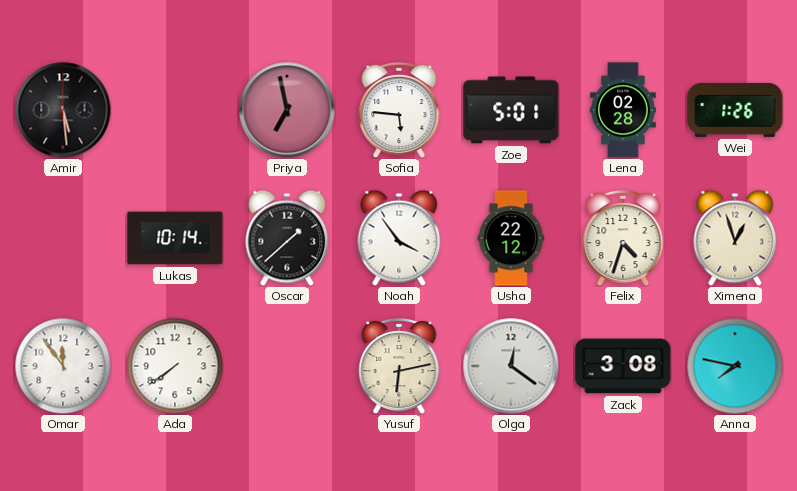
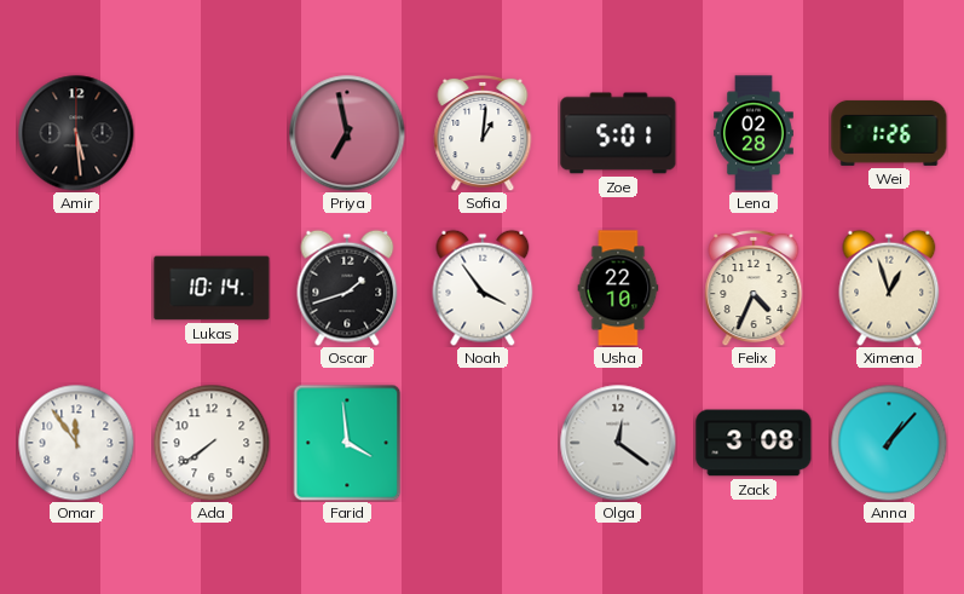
Sofia: 5:46 -> 1:01
Oscar: 1:38 -> 1:42
Usha: 22:12 -> 22:10
Felix: 4:33 -> 4:34
Farid: none -> 3:59
Yusuf: 6:13 -> none
Anna: 7:47 -> 1:07
